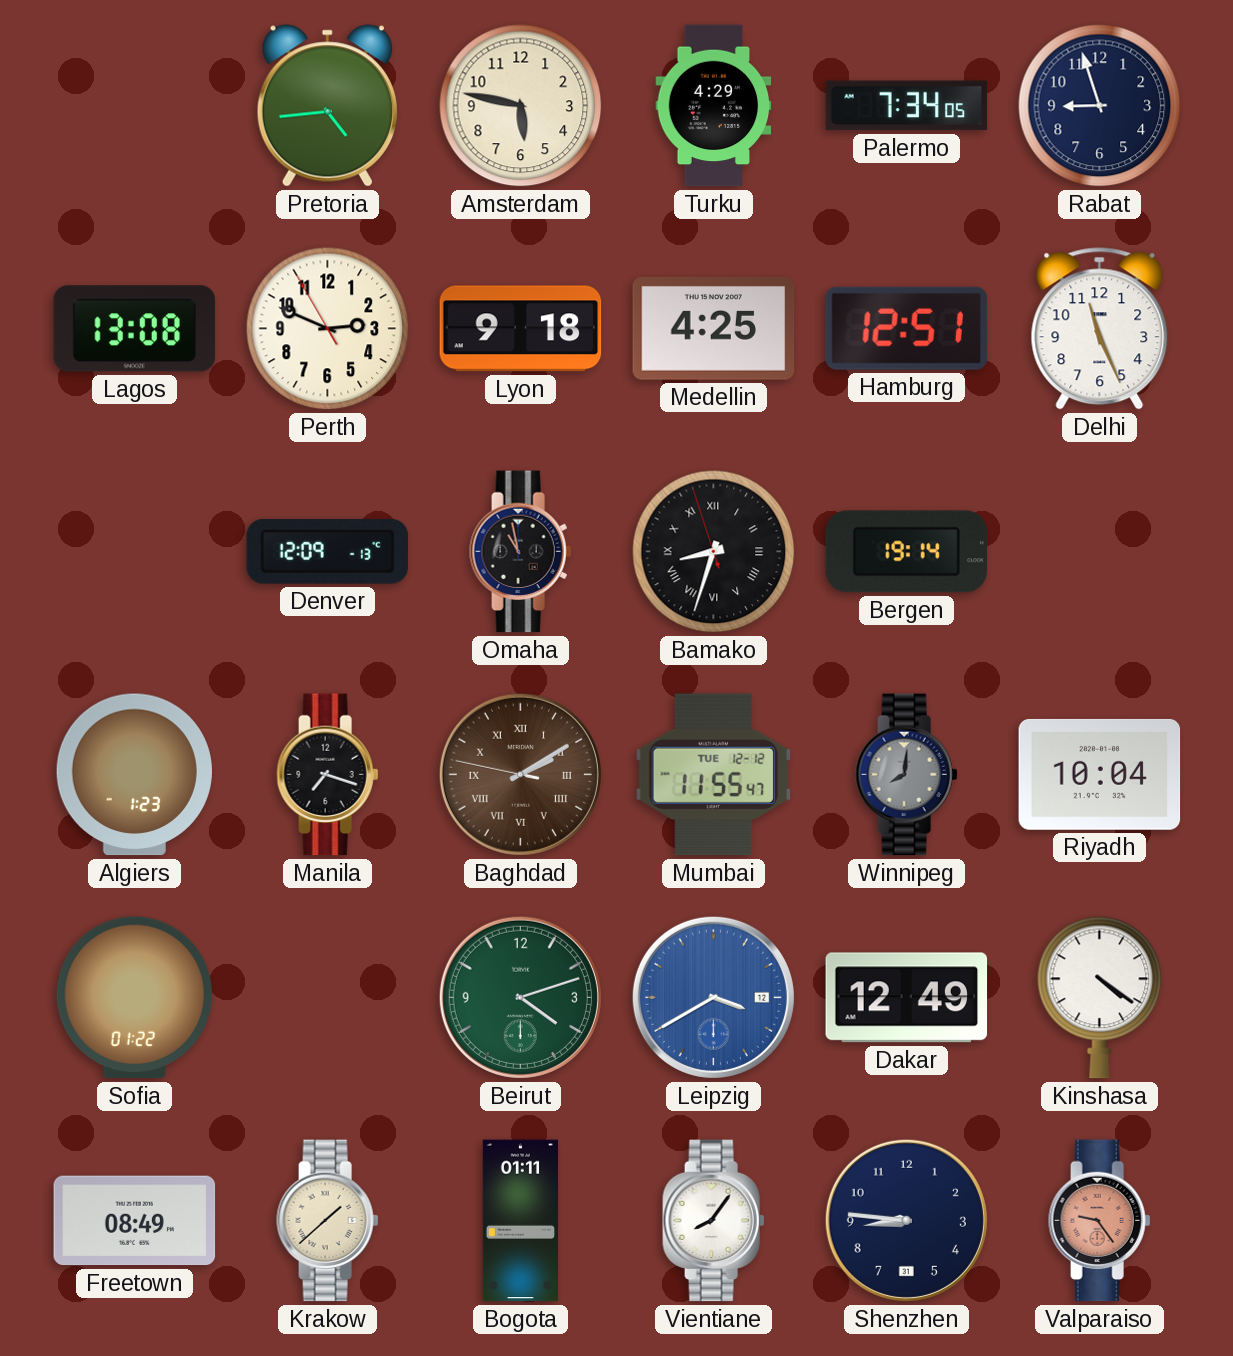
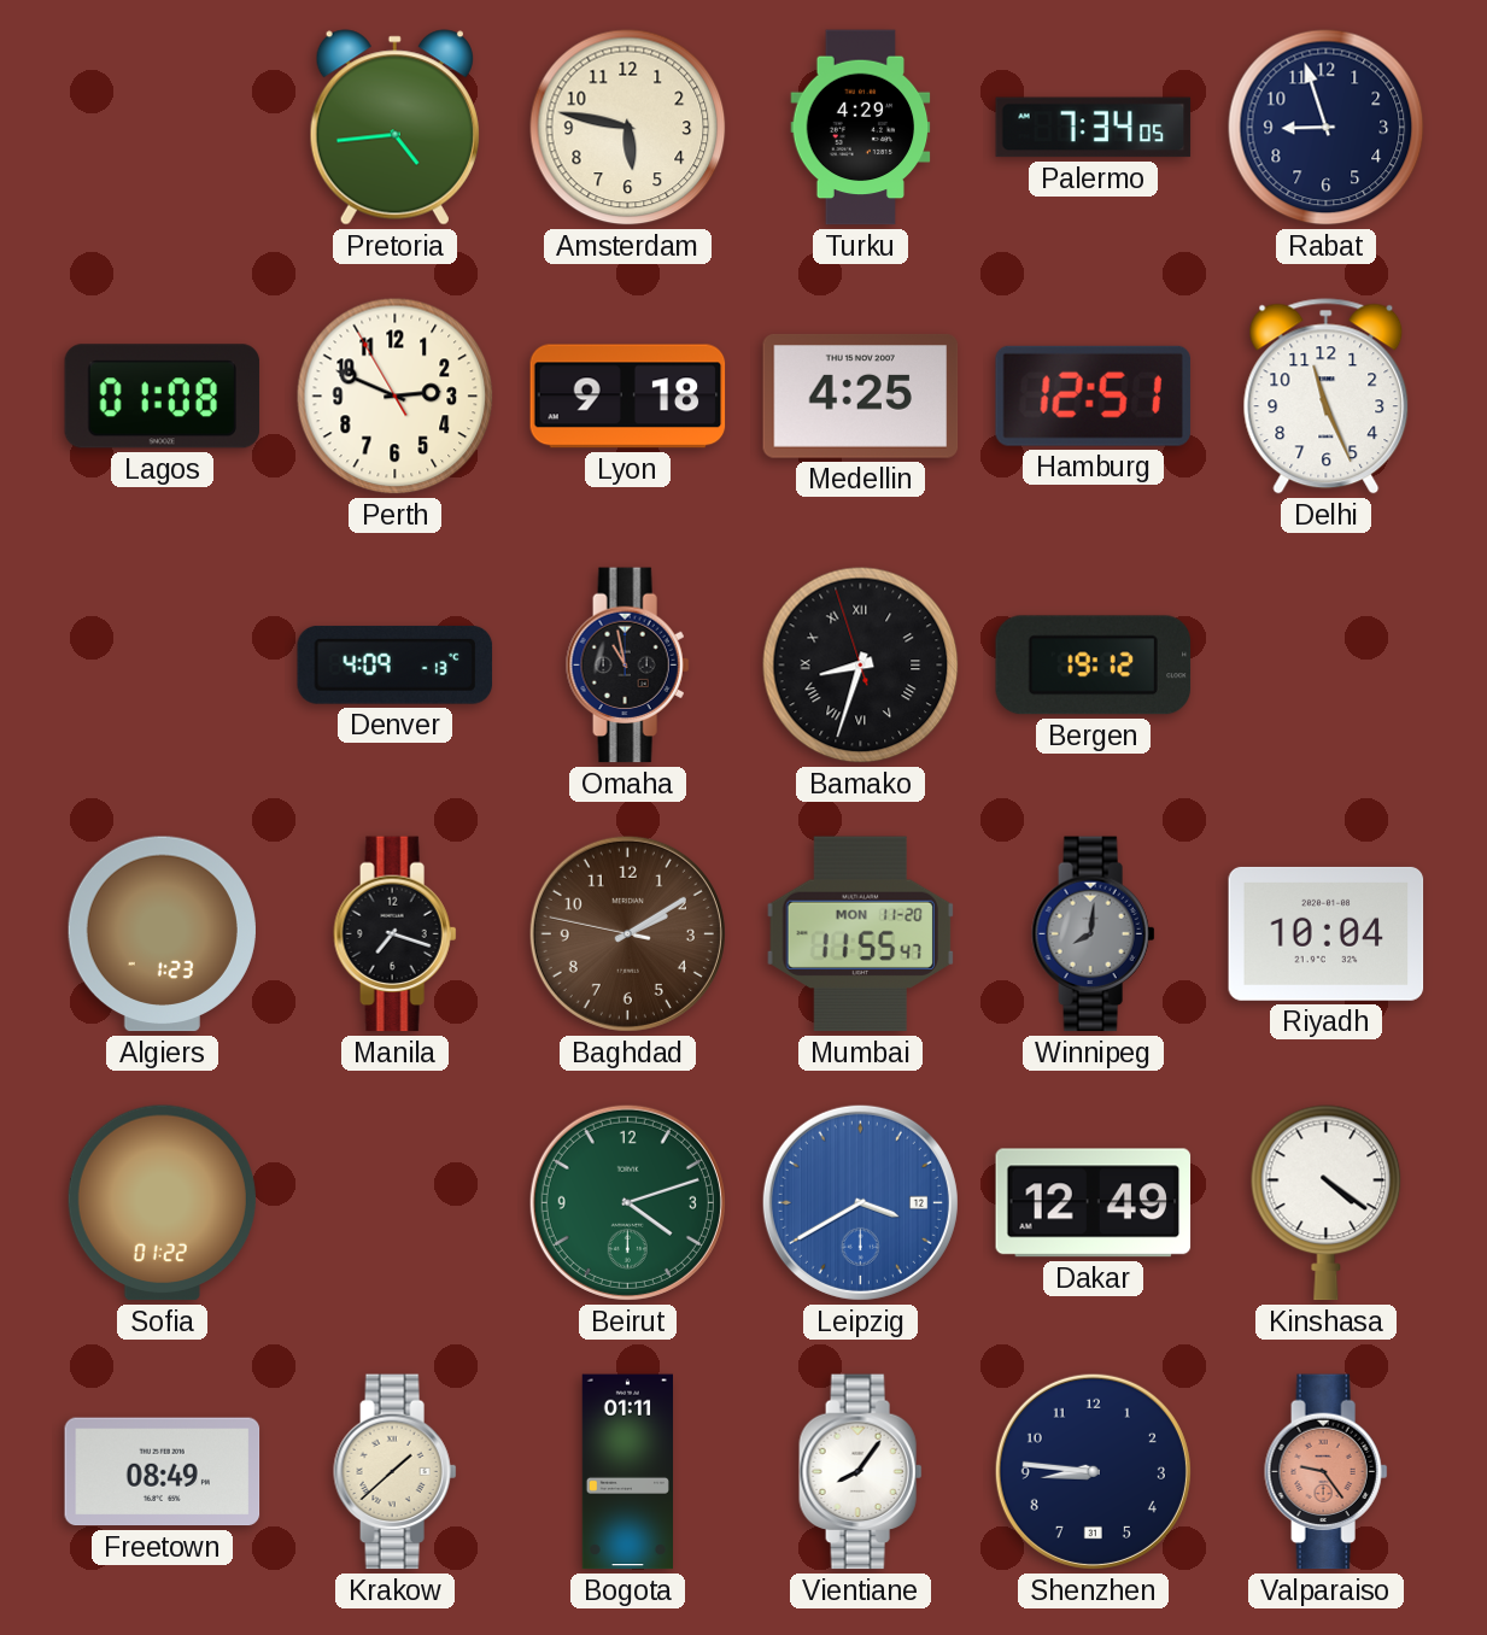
Lagos: 13:08 -> 01:08
Denver: 12:09 -> 4:09
Bergen: 19:14 -> 19:12
Baghdad numerals: Roman -> Arabic
Mumbai date: TUE 12-12 -> MON 11-20
